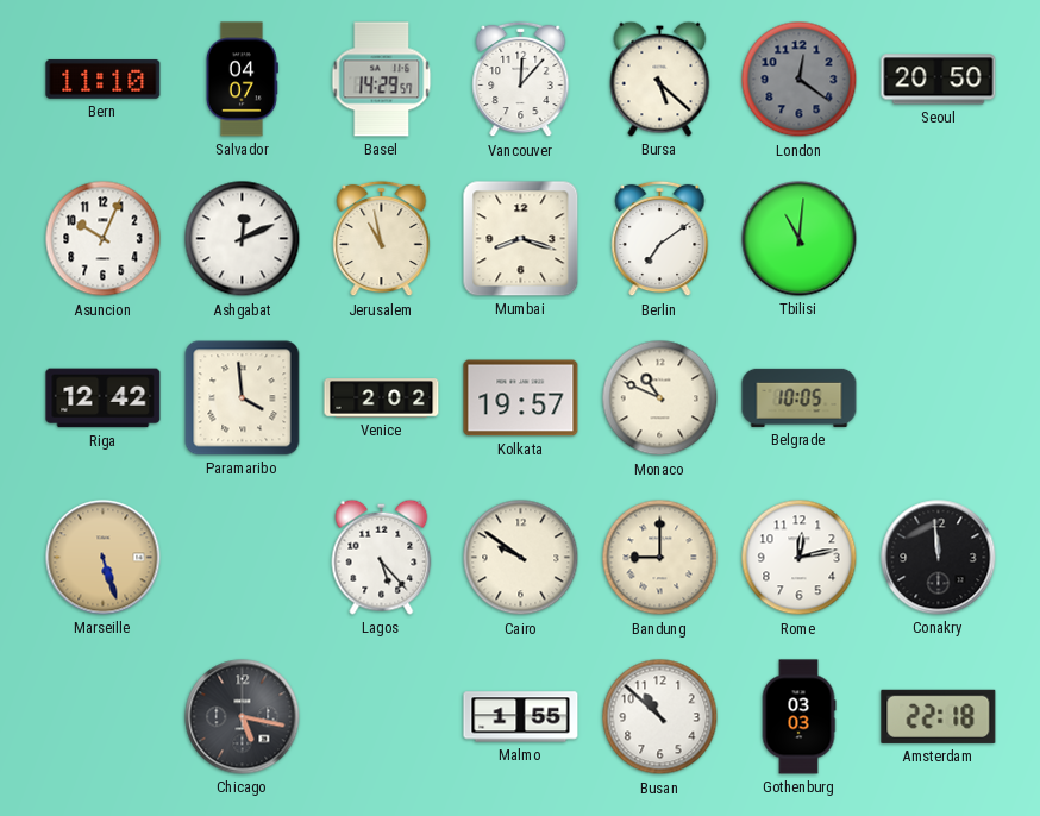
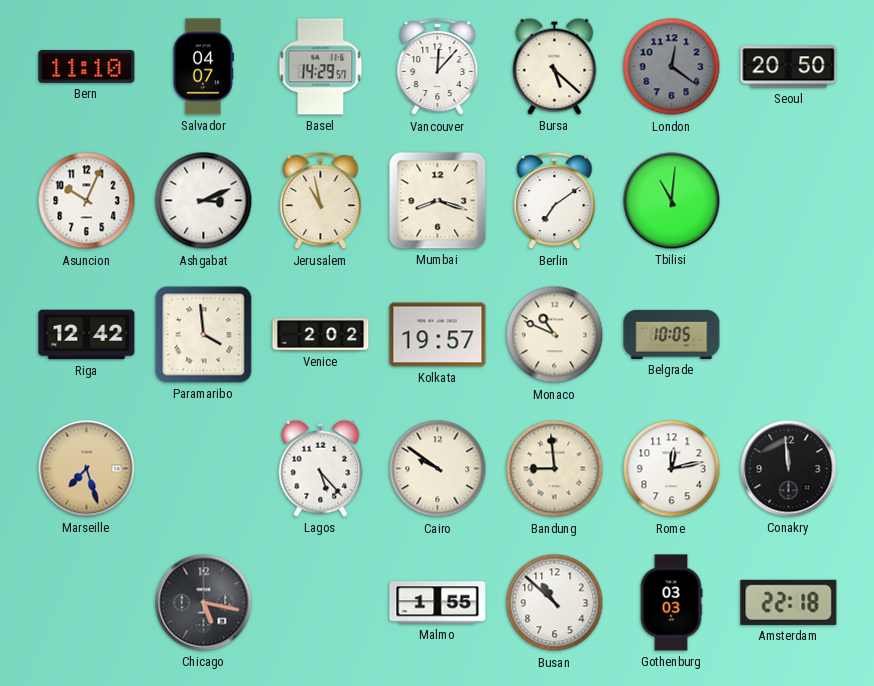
Ashgabat: 12:11 -> 3:11
Marseille: 5:27 -> 7:27
Bandung: 9:00 -> 8:59
